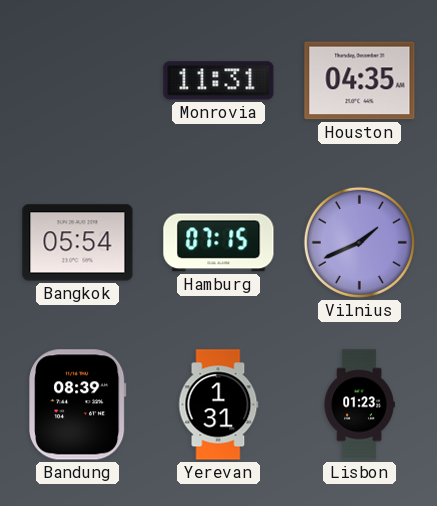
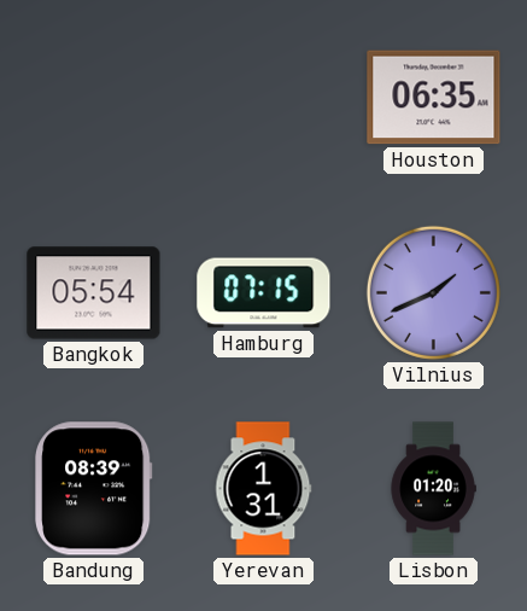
Monrovia: 11:31 -> none
Houston: 04:35 -> 06:35
Lisbon: 01:23 -> 01:20
